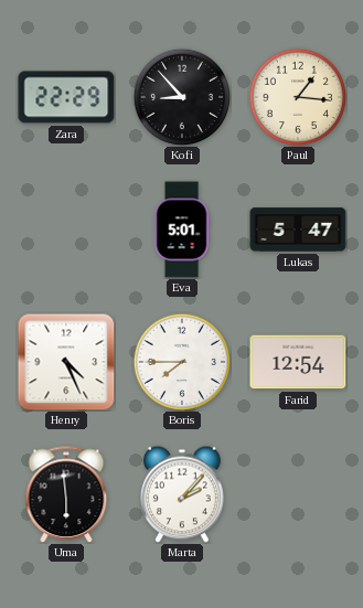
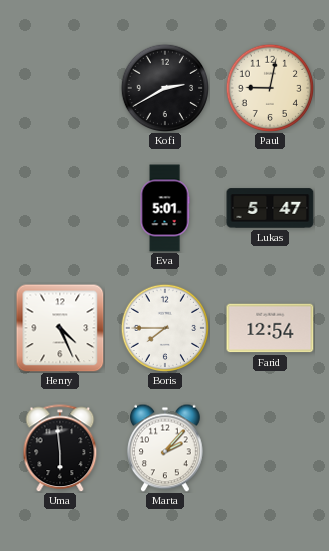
Zara: 22:29 -> none
Kofi: 8:53 -> 2:40
Paul: 1:16 -> 9:02
